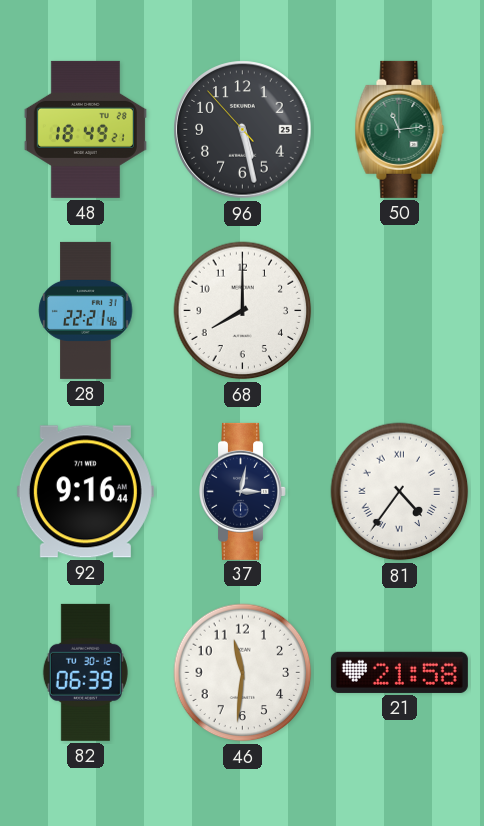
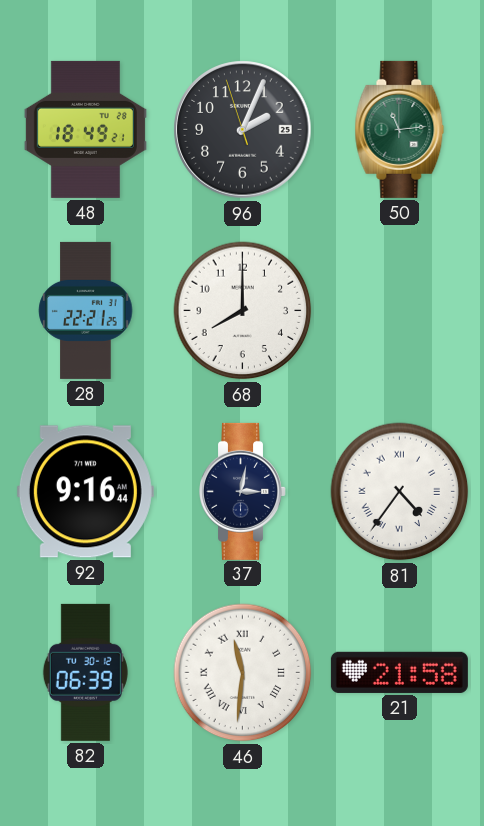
96: 5:27 -> 2:03
28: 22:21:46 -> 22:21:25
46 numerals: Arabic -> Roman
